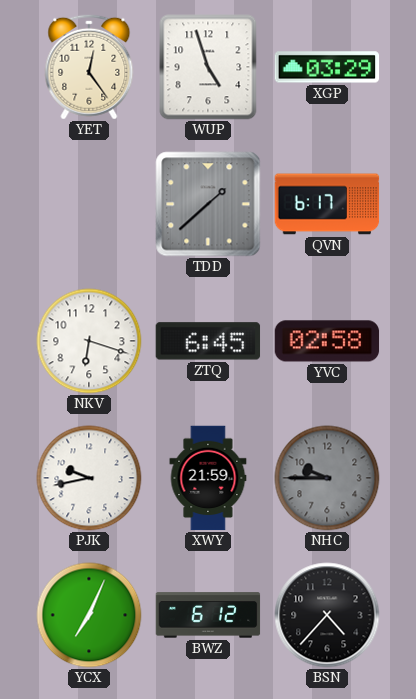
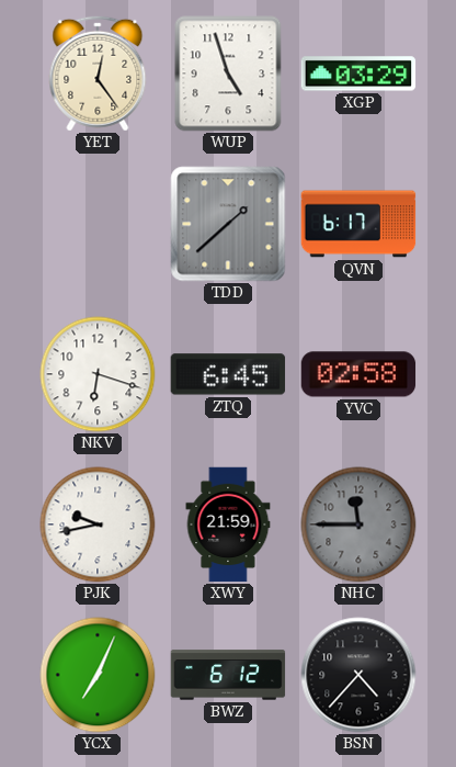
NHC: 9:45 -> 11:45
